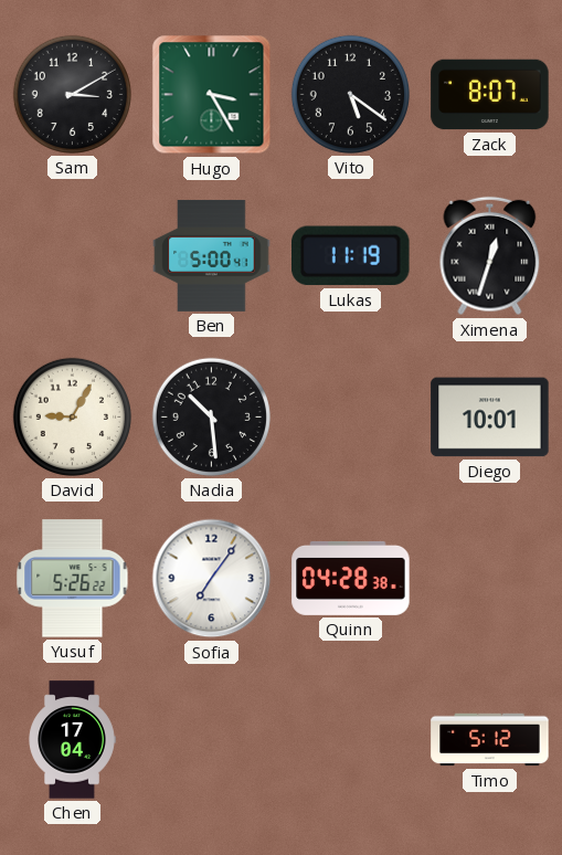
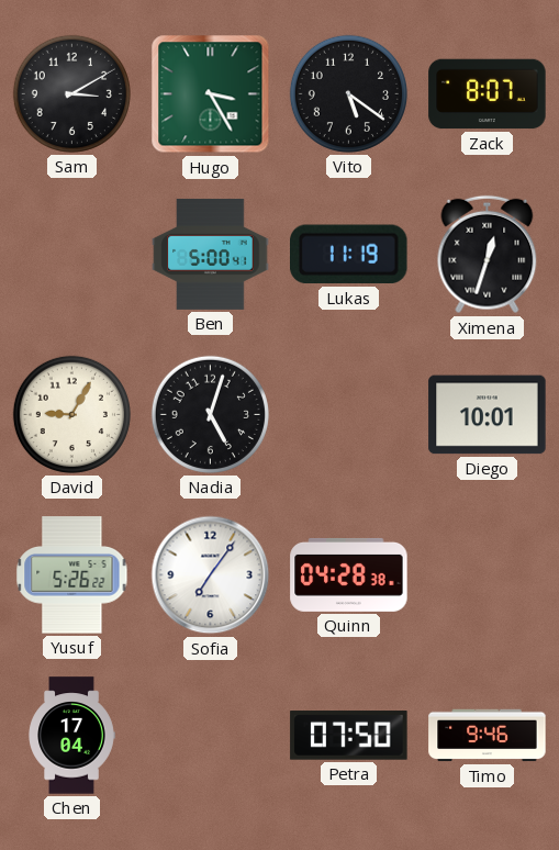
Nadia: 10:29 -> 5:03
Petra: none -> 07:50
Timo: 5:12 -> 9:46
